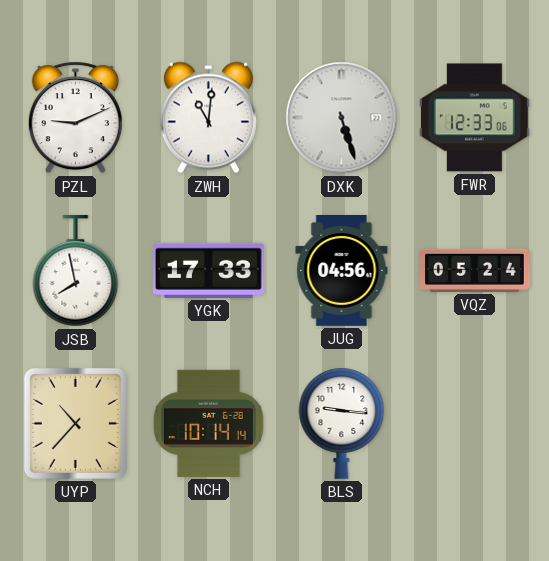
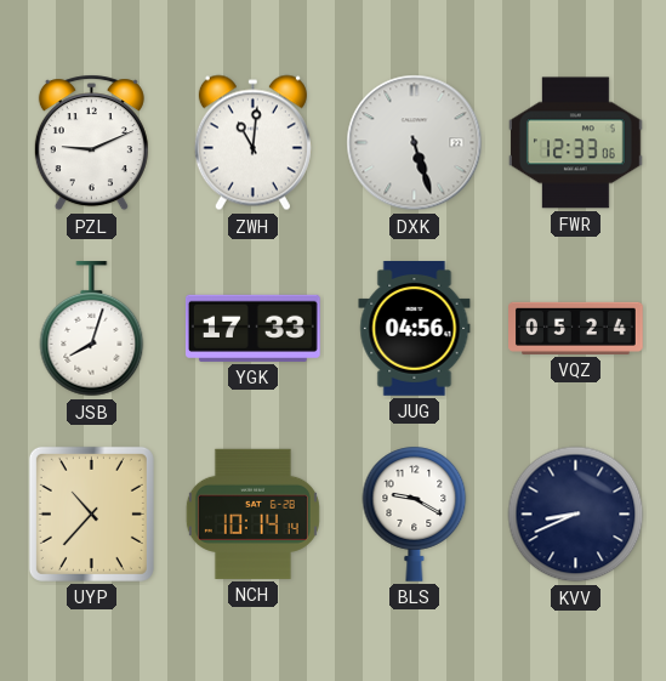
JSB: 7:58 -> 8:03
BLS: 9:16 -> 9:20
KVV: none -> 8:41
